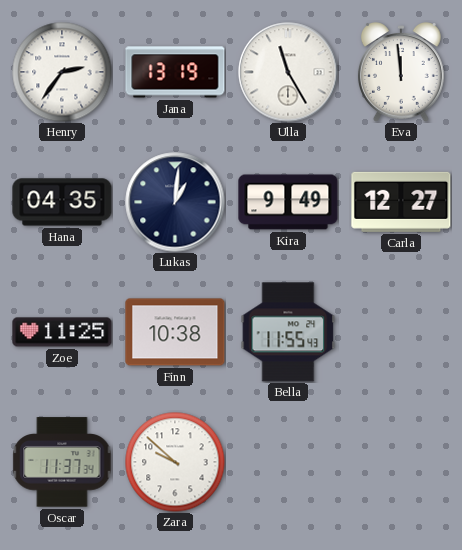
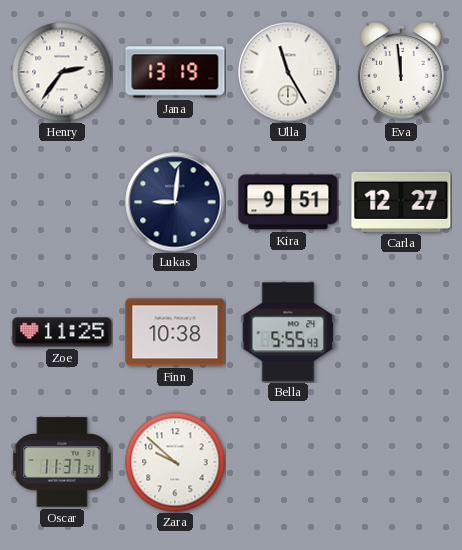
Hana: 04:35 -> none
Lukas: 1:01 -> 9:01
Kira: 9:49 -> 9:51
Bella: 11:55 -> 5:55
